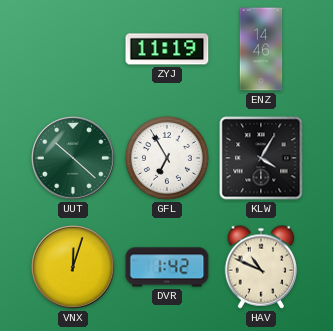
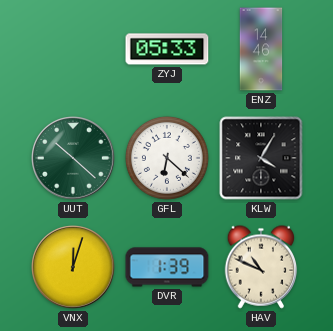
ZYJ: 11:19 -> 05:33
GFL: 6:55 -> 6:22
DVR: 1:42 -> 1:39
